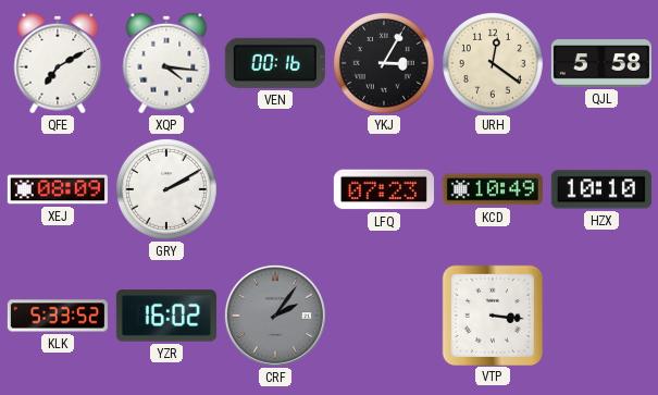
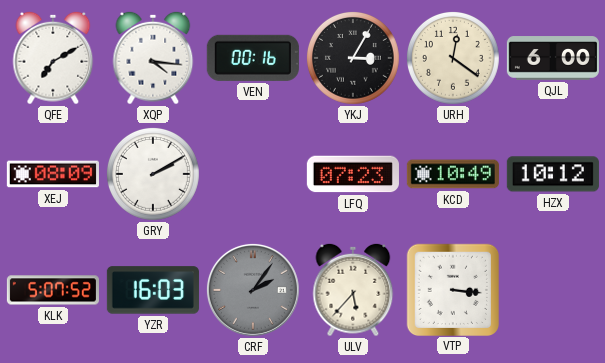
QJL: 5:58 -> 6:00
HZX: 10:10 -> 10:12
KLK: 5:33 -> 5:07
YZR: 16:02 -> 16:03
ULV: none -> 5:37
